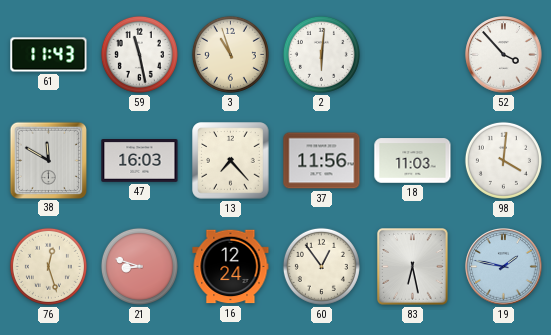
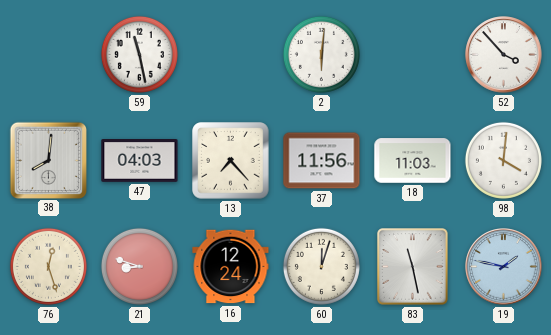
61: 11:43 -> none
3: 10:57 -> none
38: 11:50 -> 8:01
47: 16:03 -> 04:03
60: 12:54 -> 12:03
83: 6:28 -> 11:28
